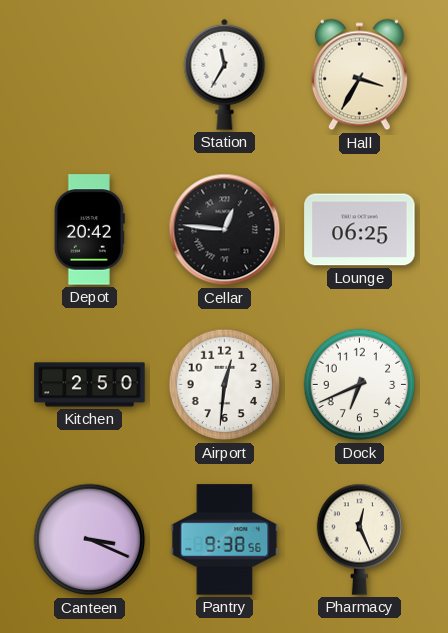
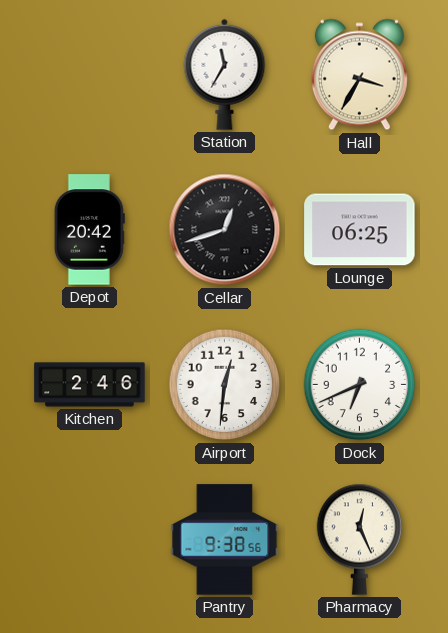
Cellar: 12:46 -> 12:42
Kitchen: 2:50 -> 2:46
Canteen: 3:19 -> none
